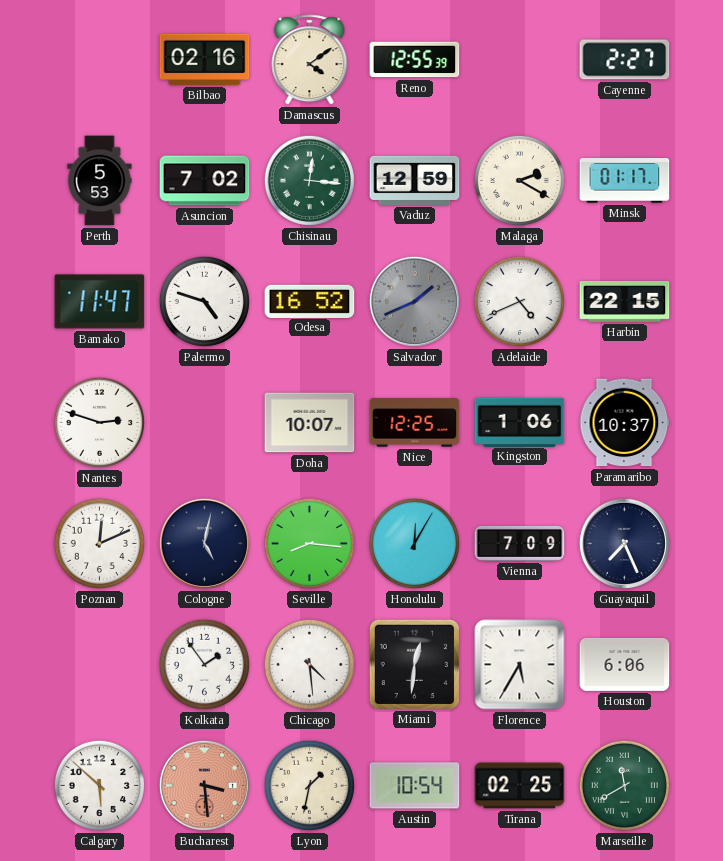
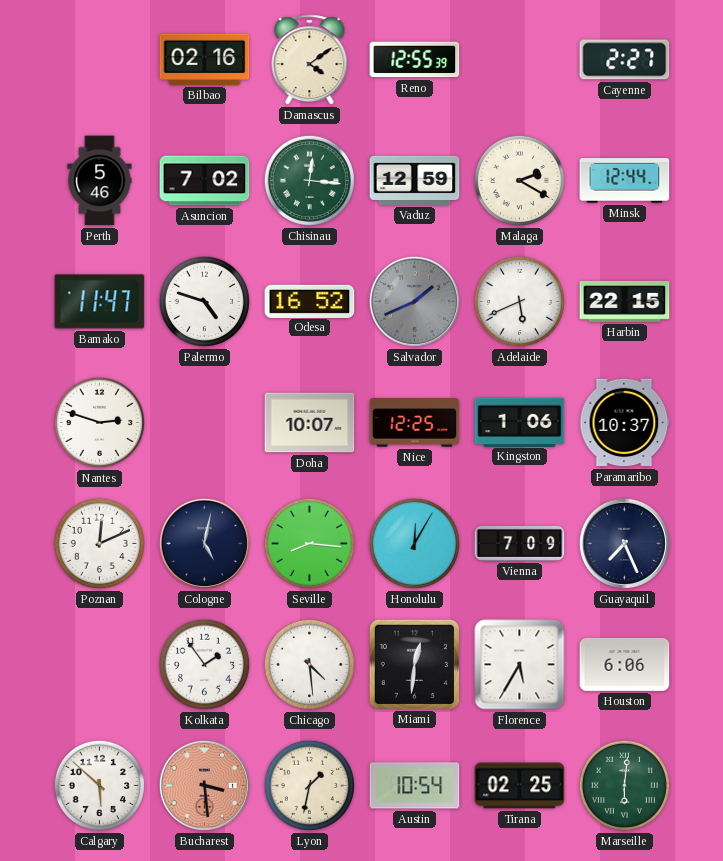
Perth: 5:53 -> 5:46
Minsk: 01:17 -> 12:44
Adelaide: 4:41 -> 5:41
Marseille: 11:40 -> 6:01
